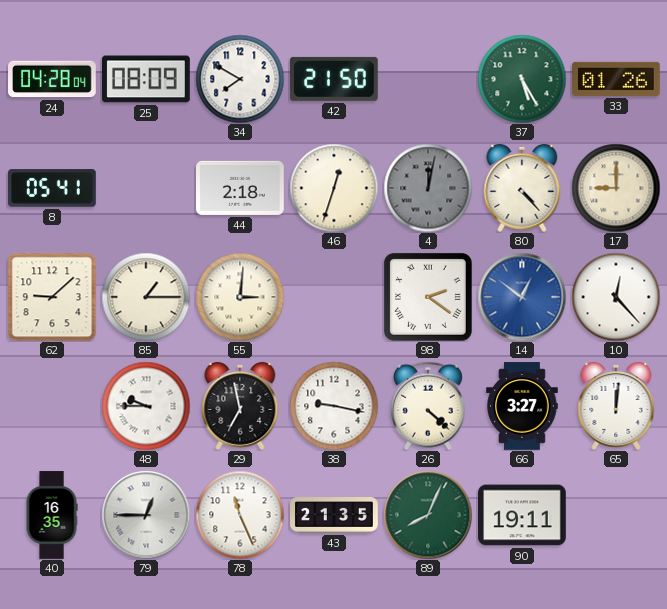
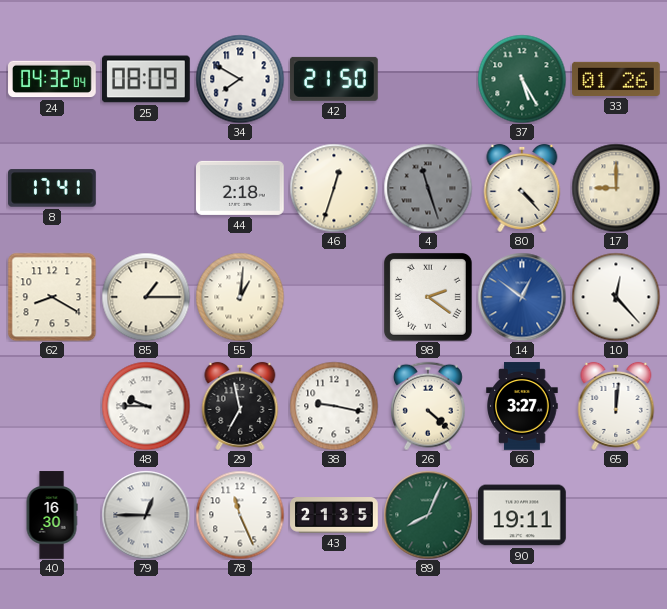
24: 04:28 -> 04:32
8: 05:41 -> 17:41
4: 12:02 -> 11:27
62: 9:08 -> 8:20
55: 3:01 -> 1:01
40: 16:35 -> 16:30
